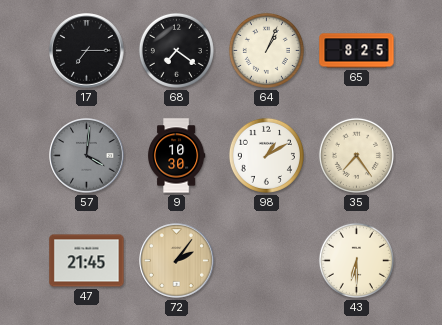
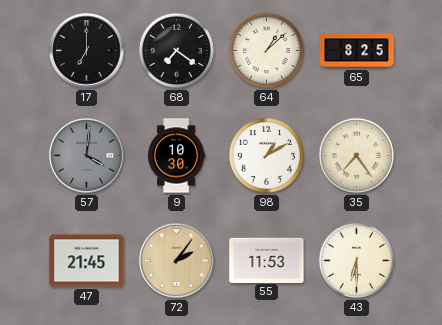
17: 7:15 -> 7:00
64: 1:04 -> 1:08
55: none -> 11:53
